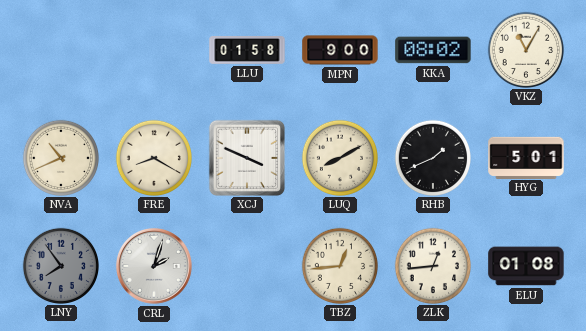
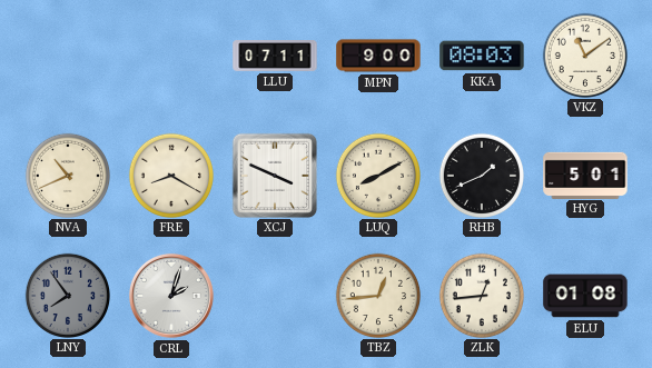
LLU: 01:58 -> 07:11
KKA: 08:02 -> 08:03
VKZ: 11:05 -> 11:09
